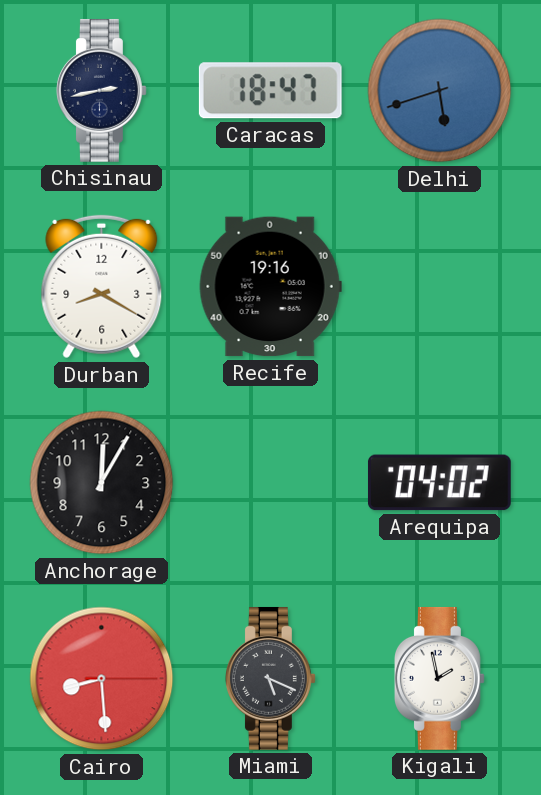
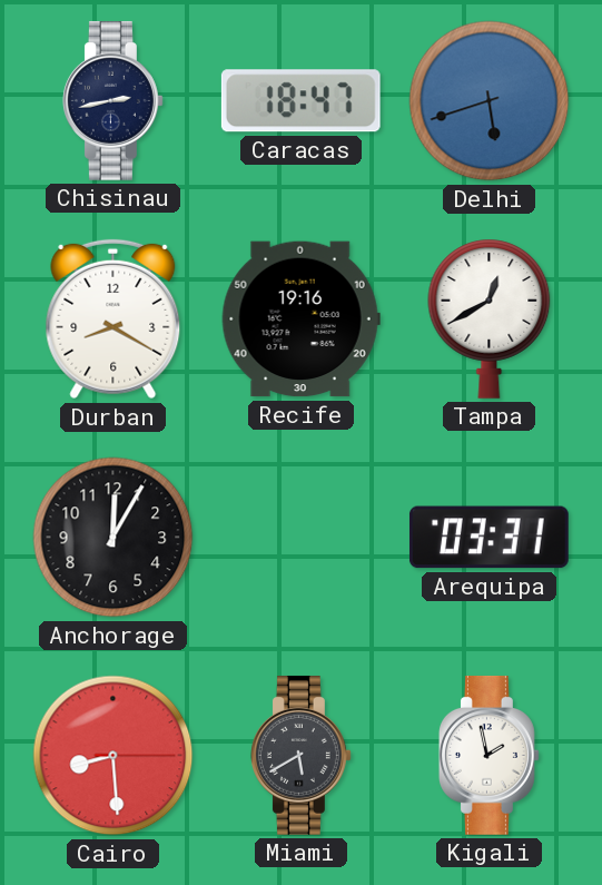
Tampa: none -> 12:40
Arequipa: 04:02 -> 03:31
Miami: 5:19 -> 5:40
